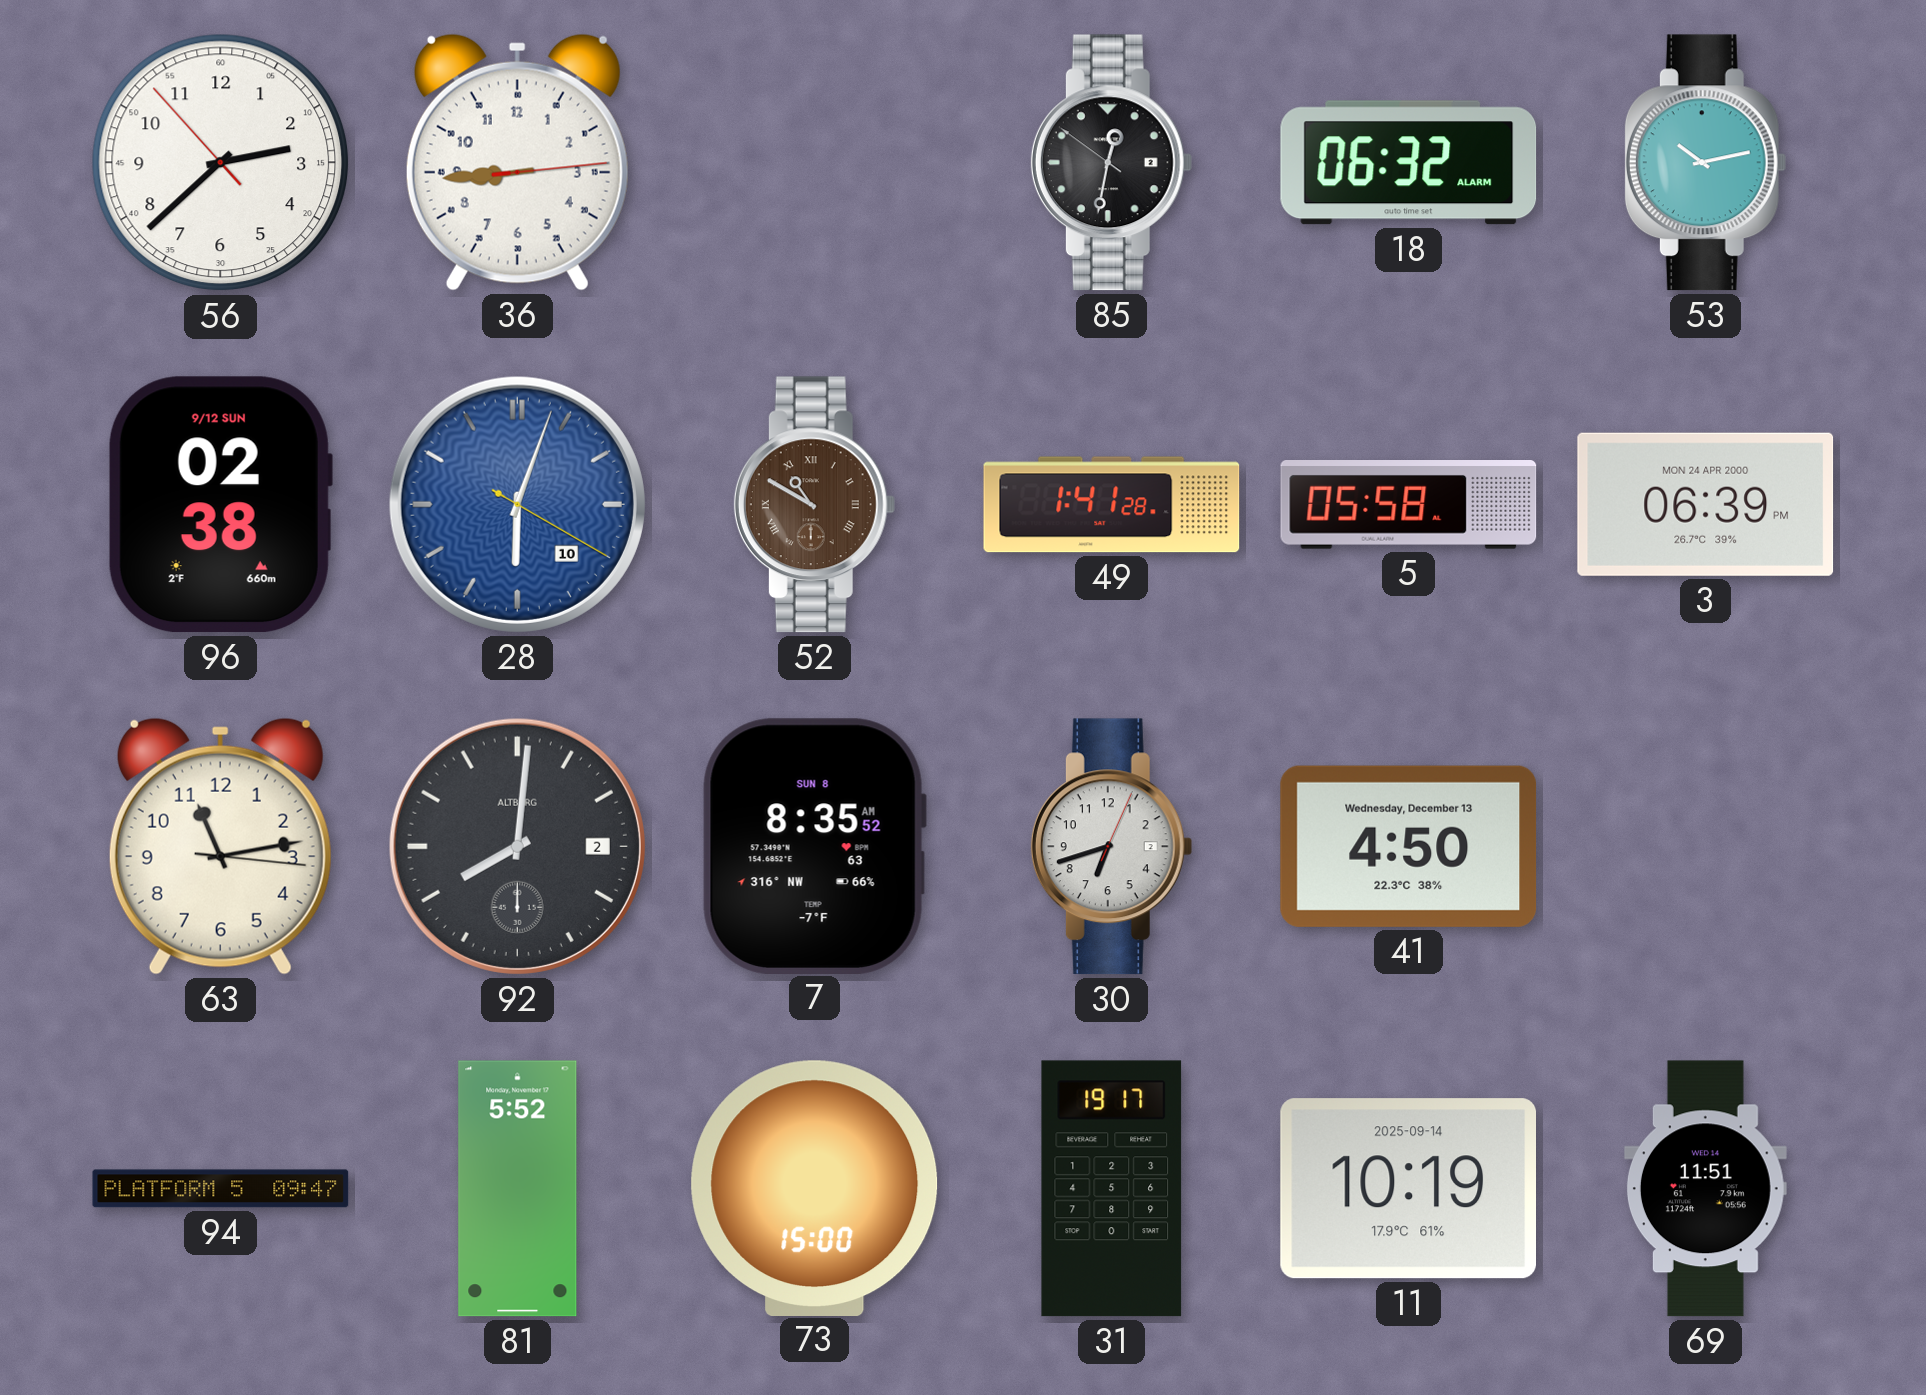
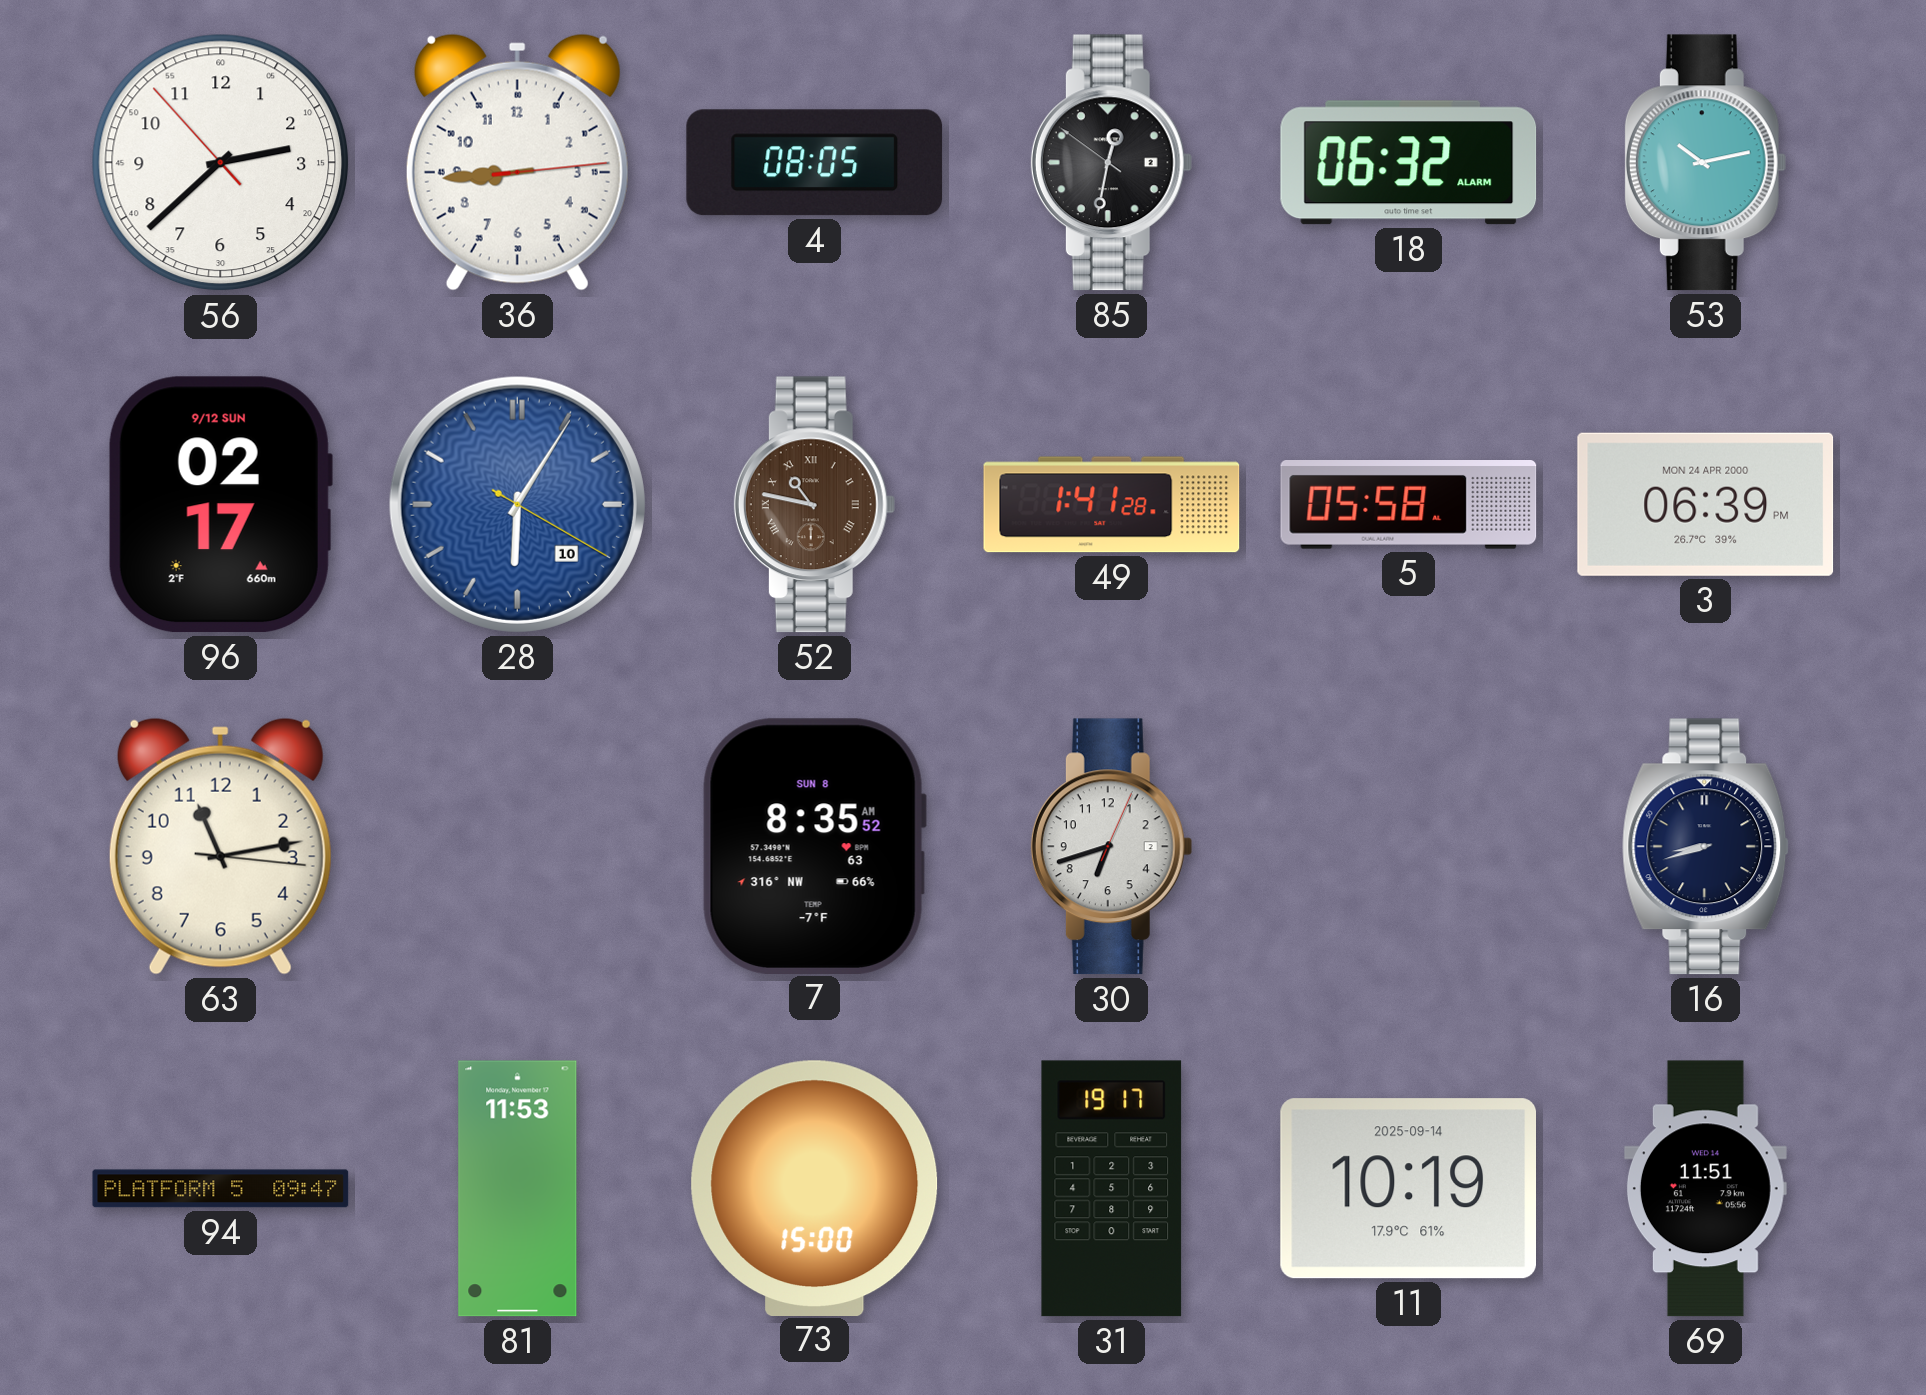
4: none -> 08:05
96: 02:38 -> 02:17
28: 6:03 -> 6:05
52: 10:50 -> 10:47
92: 8:01 -> none
41: 4:50 -> none
16: none -> 8:42
81: 5:52 -> 11:53
